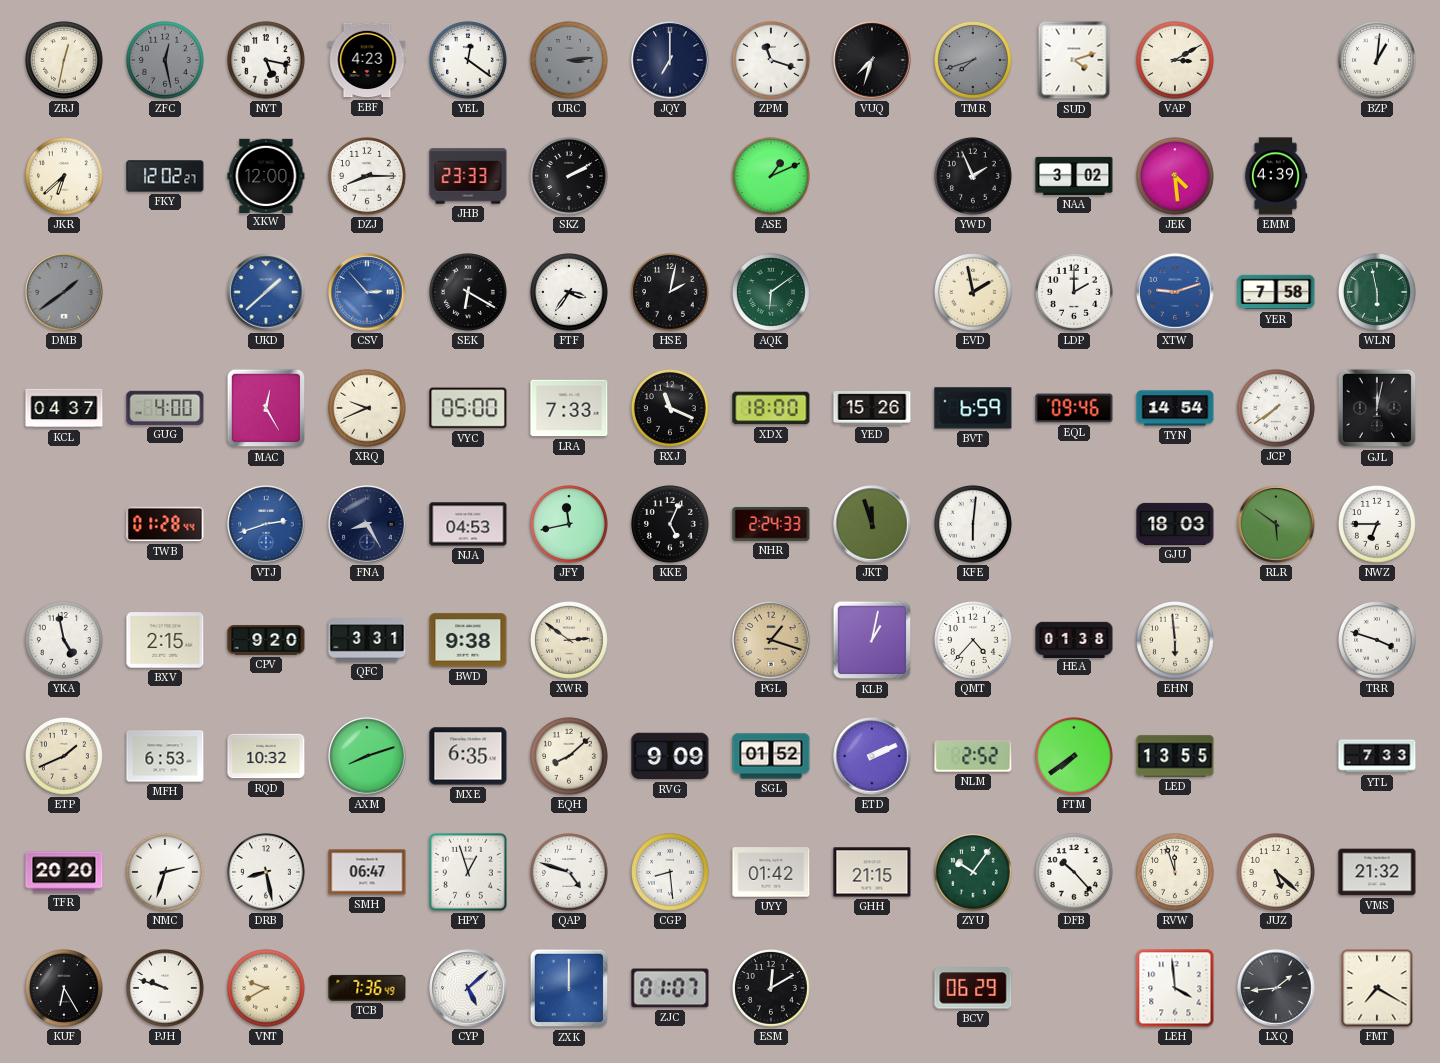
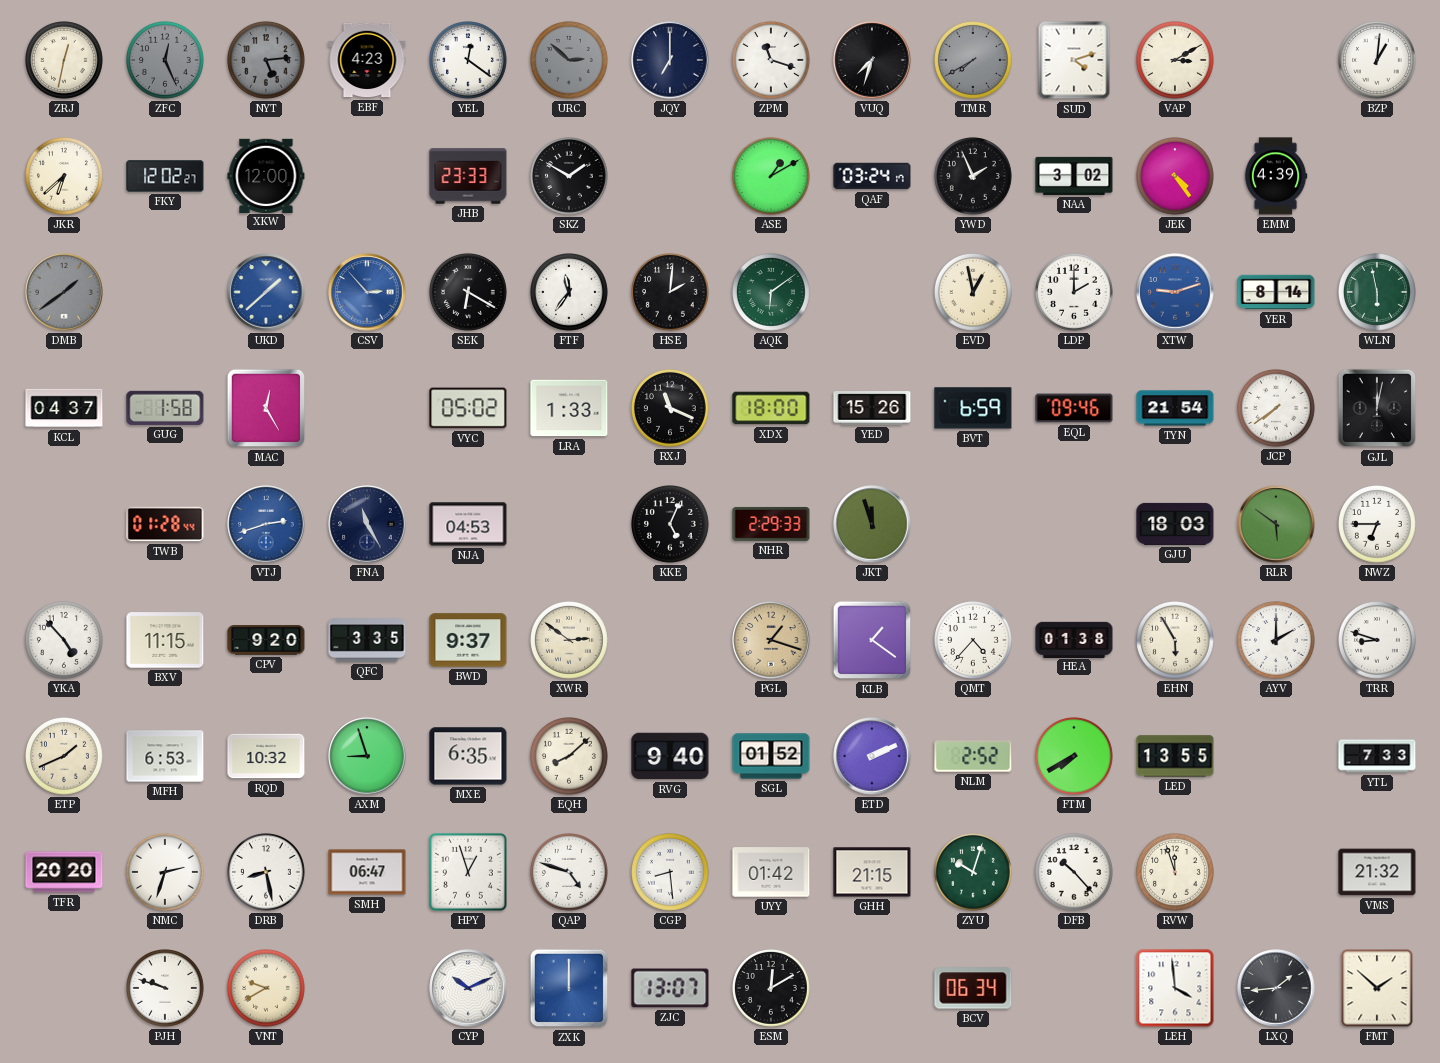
ZFC: 12:28 -> 12:26
NYT: 5:17 -> 5:14
NYT dial: white -> grey
URC: 3:14 -> 2:52
TMR: 7:42 -> 7:40
DZJ: 8:15 -> none
SKZ: 2:10 -> 1:50
ASE: 1:11 -> 1:10
QAF: none -> 03:24
JEK: 4:29 -> 4:24
FTF: 3:36 -> 11:36
HSE: 2:02 -> 2:01
EVD: 1:58 -> 12:58
YER: 7:58 -> 8:14
GUG: 4:00 -> 1:58
XRQ: 9:41 -> none
VYC: 05:00 -> 05:02
LRA: 7:33 -> 1:33
TYN: 14:54 -> 21:54
FNA: 8:25 -> 11:25
JFY: 11:43 -> none
NHR: 2:24 -> 2:29
KFE: 6:01 -> none
YKA: 4:58 -> 4:53
BXV: 2:15 -> 11:15
QFC: 3:31 -> 3:35
BWD: 9:38 -> 9:37
KLB: 1:02 -> 1:21
EHN: 5:59 -> 5:55
AYV: none -> 2:00
TRR: 3:48 -> 8:48
AXM: 8:12 -> 8:57
RVG: 9:09 -> 9:40
FTM: 7:39 -> 7:40
ZYU: 10:06 -> 10:03
JUZ: 5:22 -> none
KUF: 6:25 -> none
TCB: 7:36 -> none
CYP: 5:08 -> 10:11
ZJC: 01:07 -> 13:07
BCV: 06:29 -> 06:34
FMT: 7:20 -> 1:52
